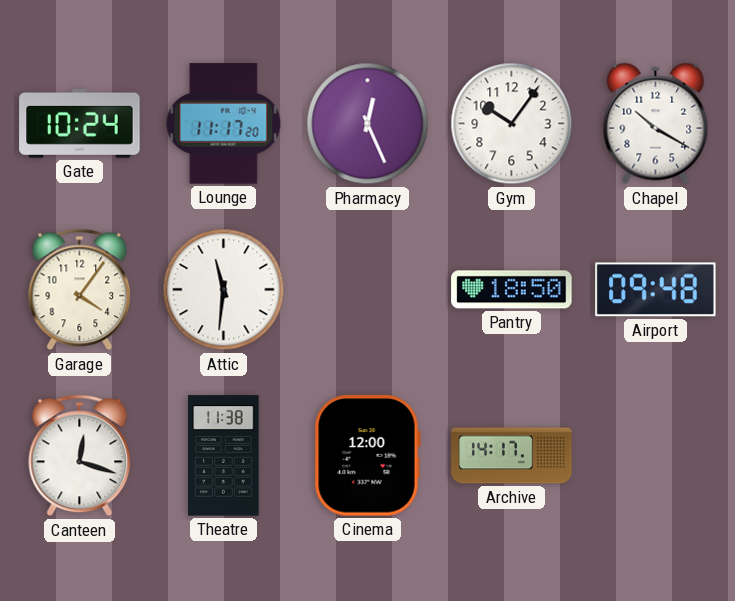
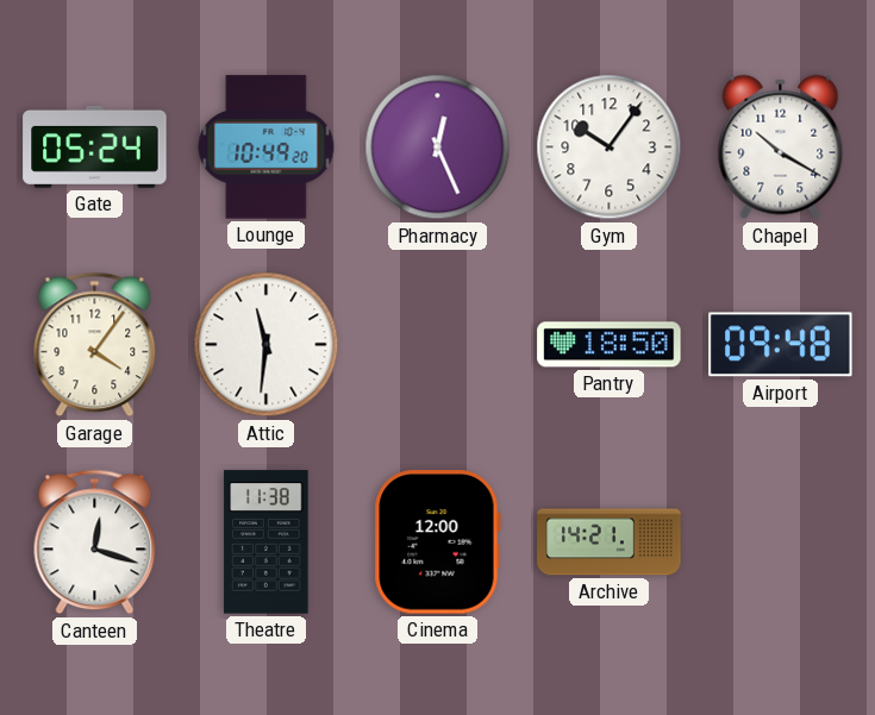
Gate: 10:24 -> 05:24
Lounge: 11:17 -> 10:49
Archive: 14:17 -> 14:21
